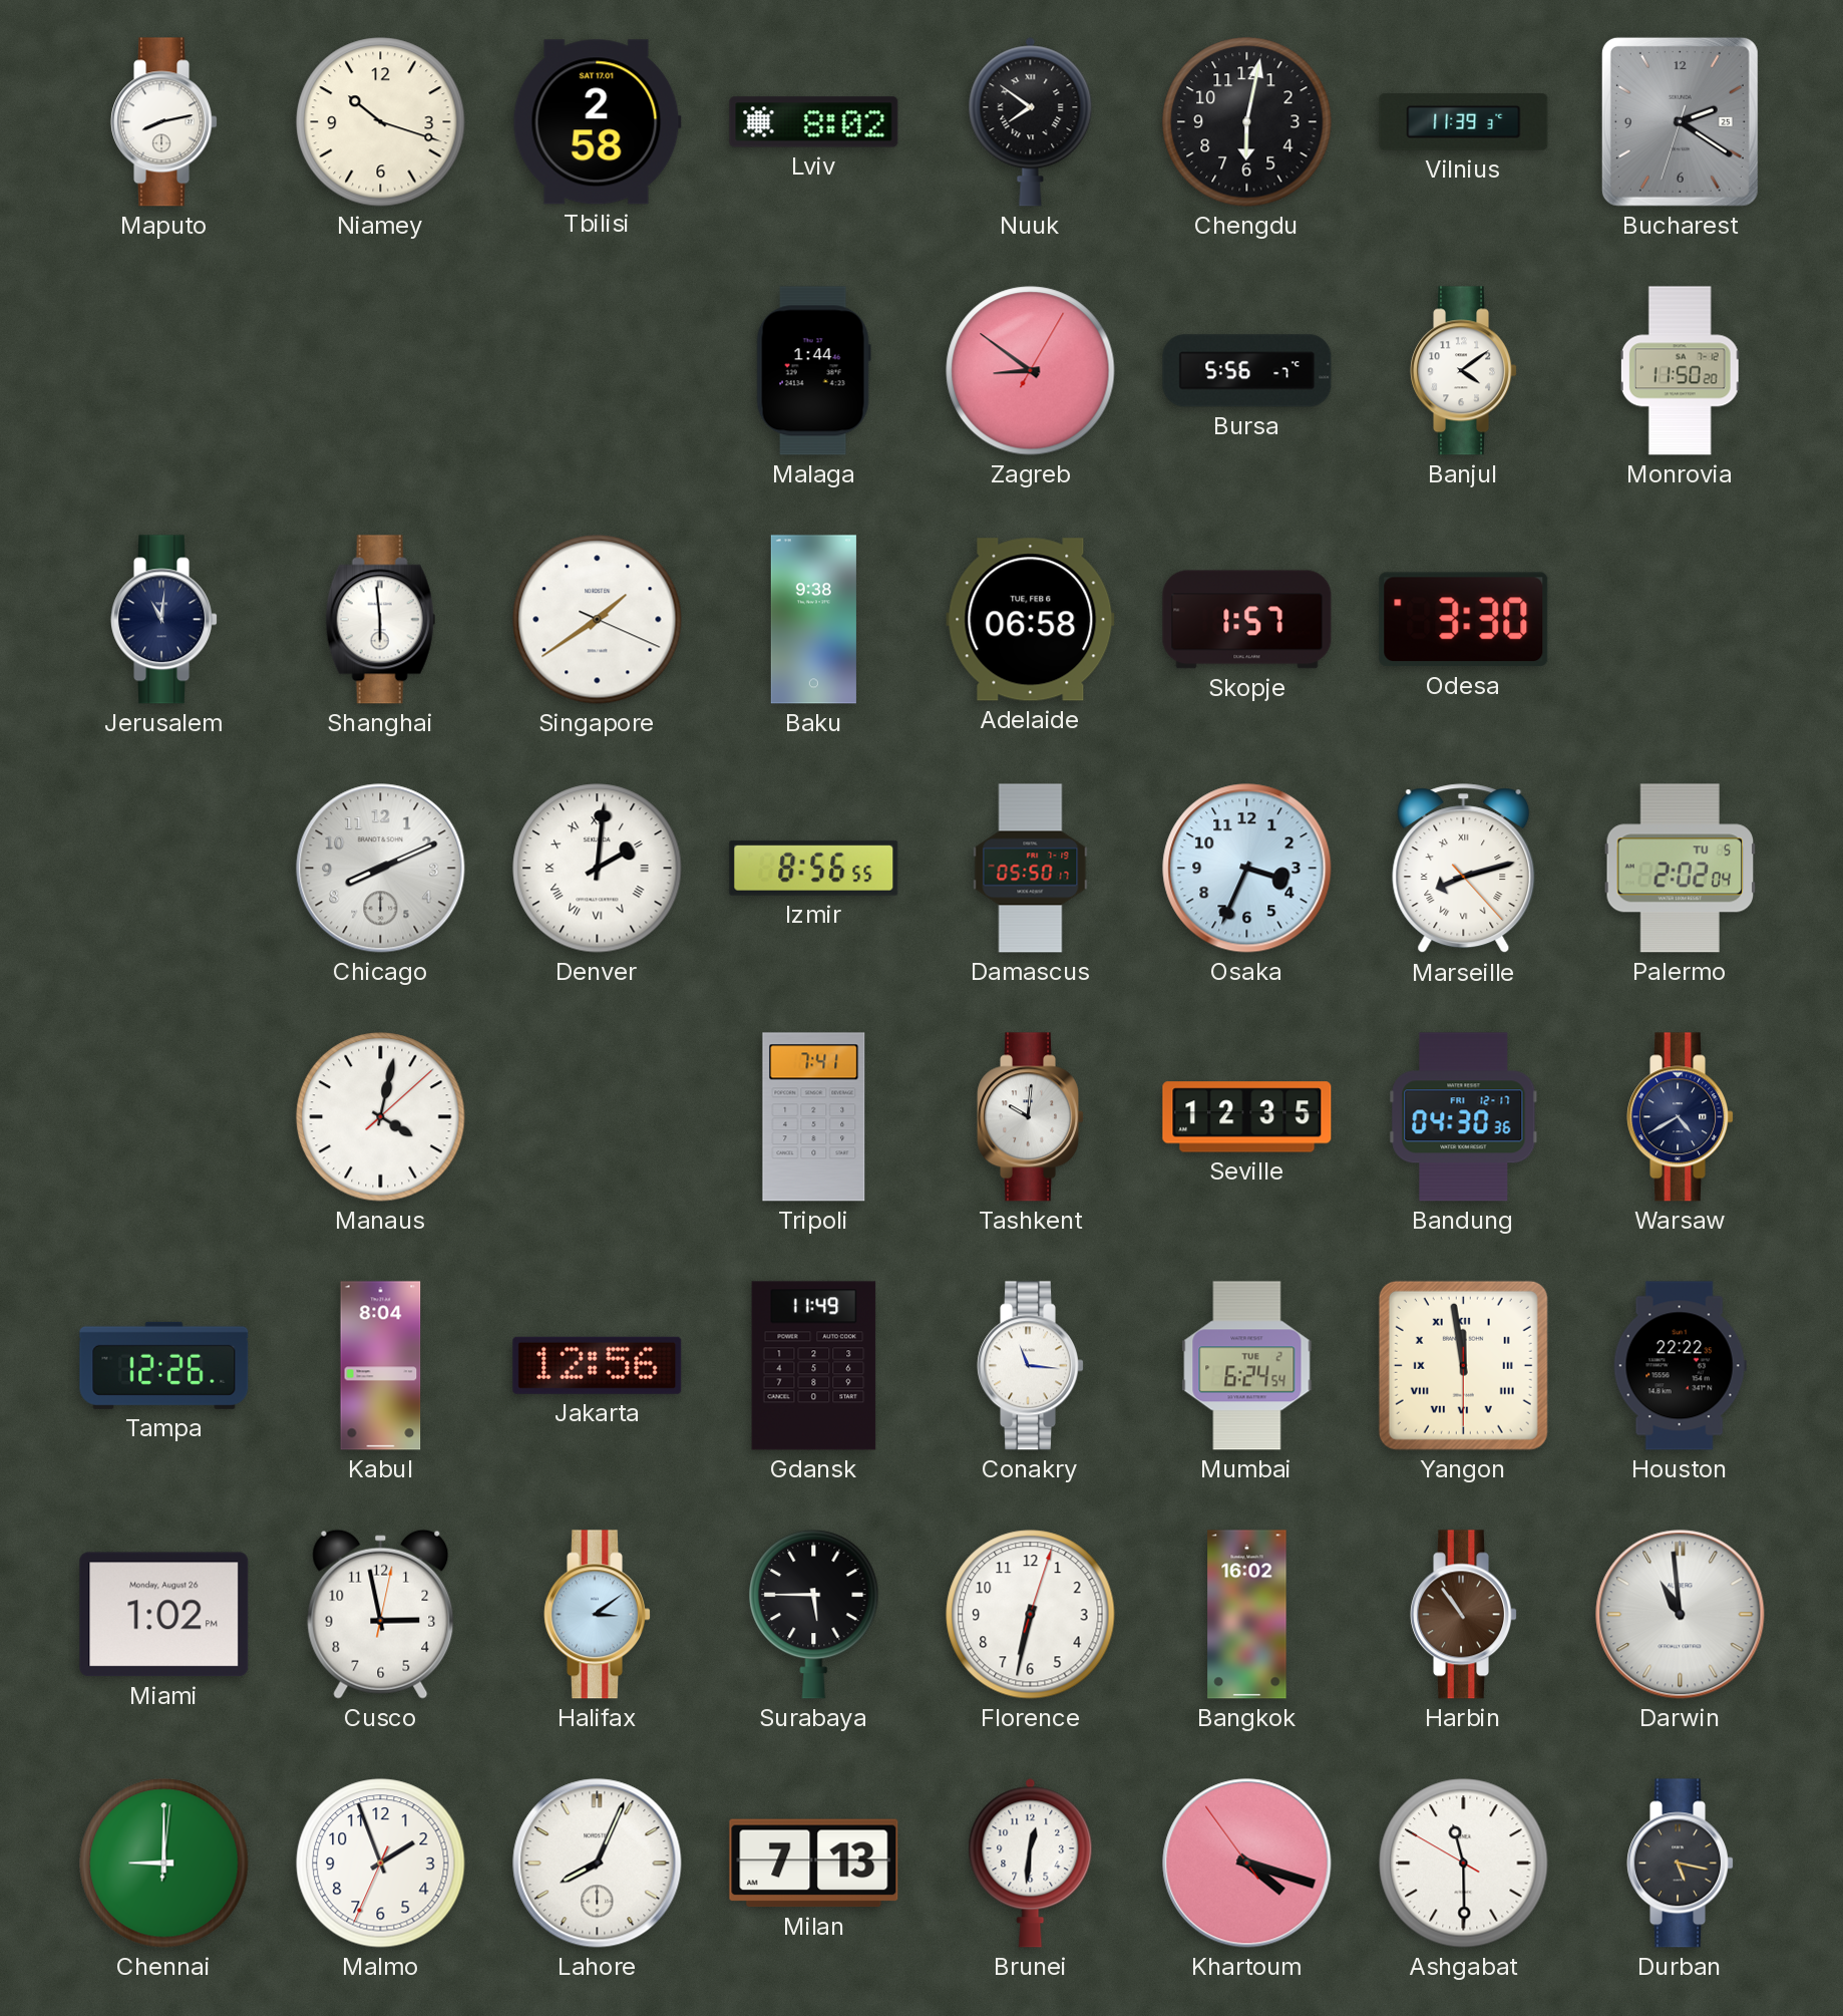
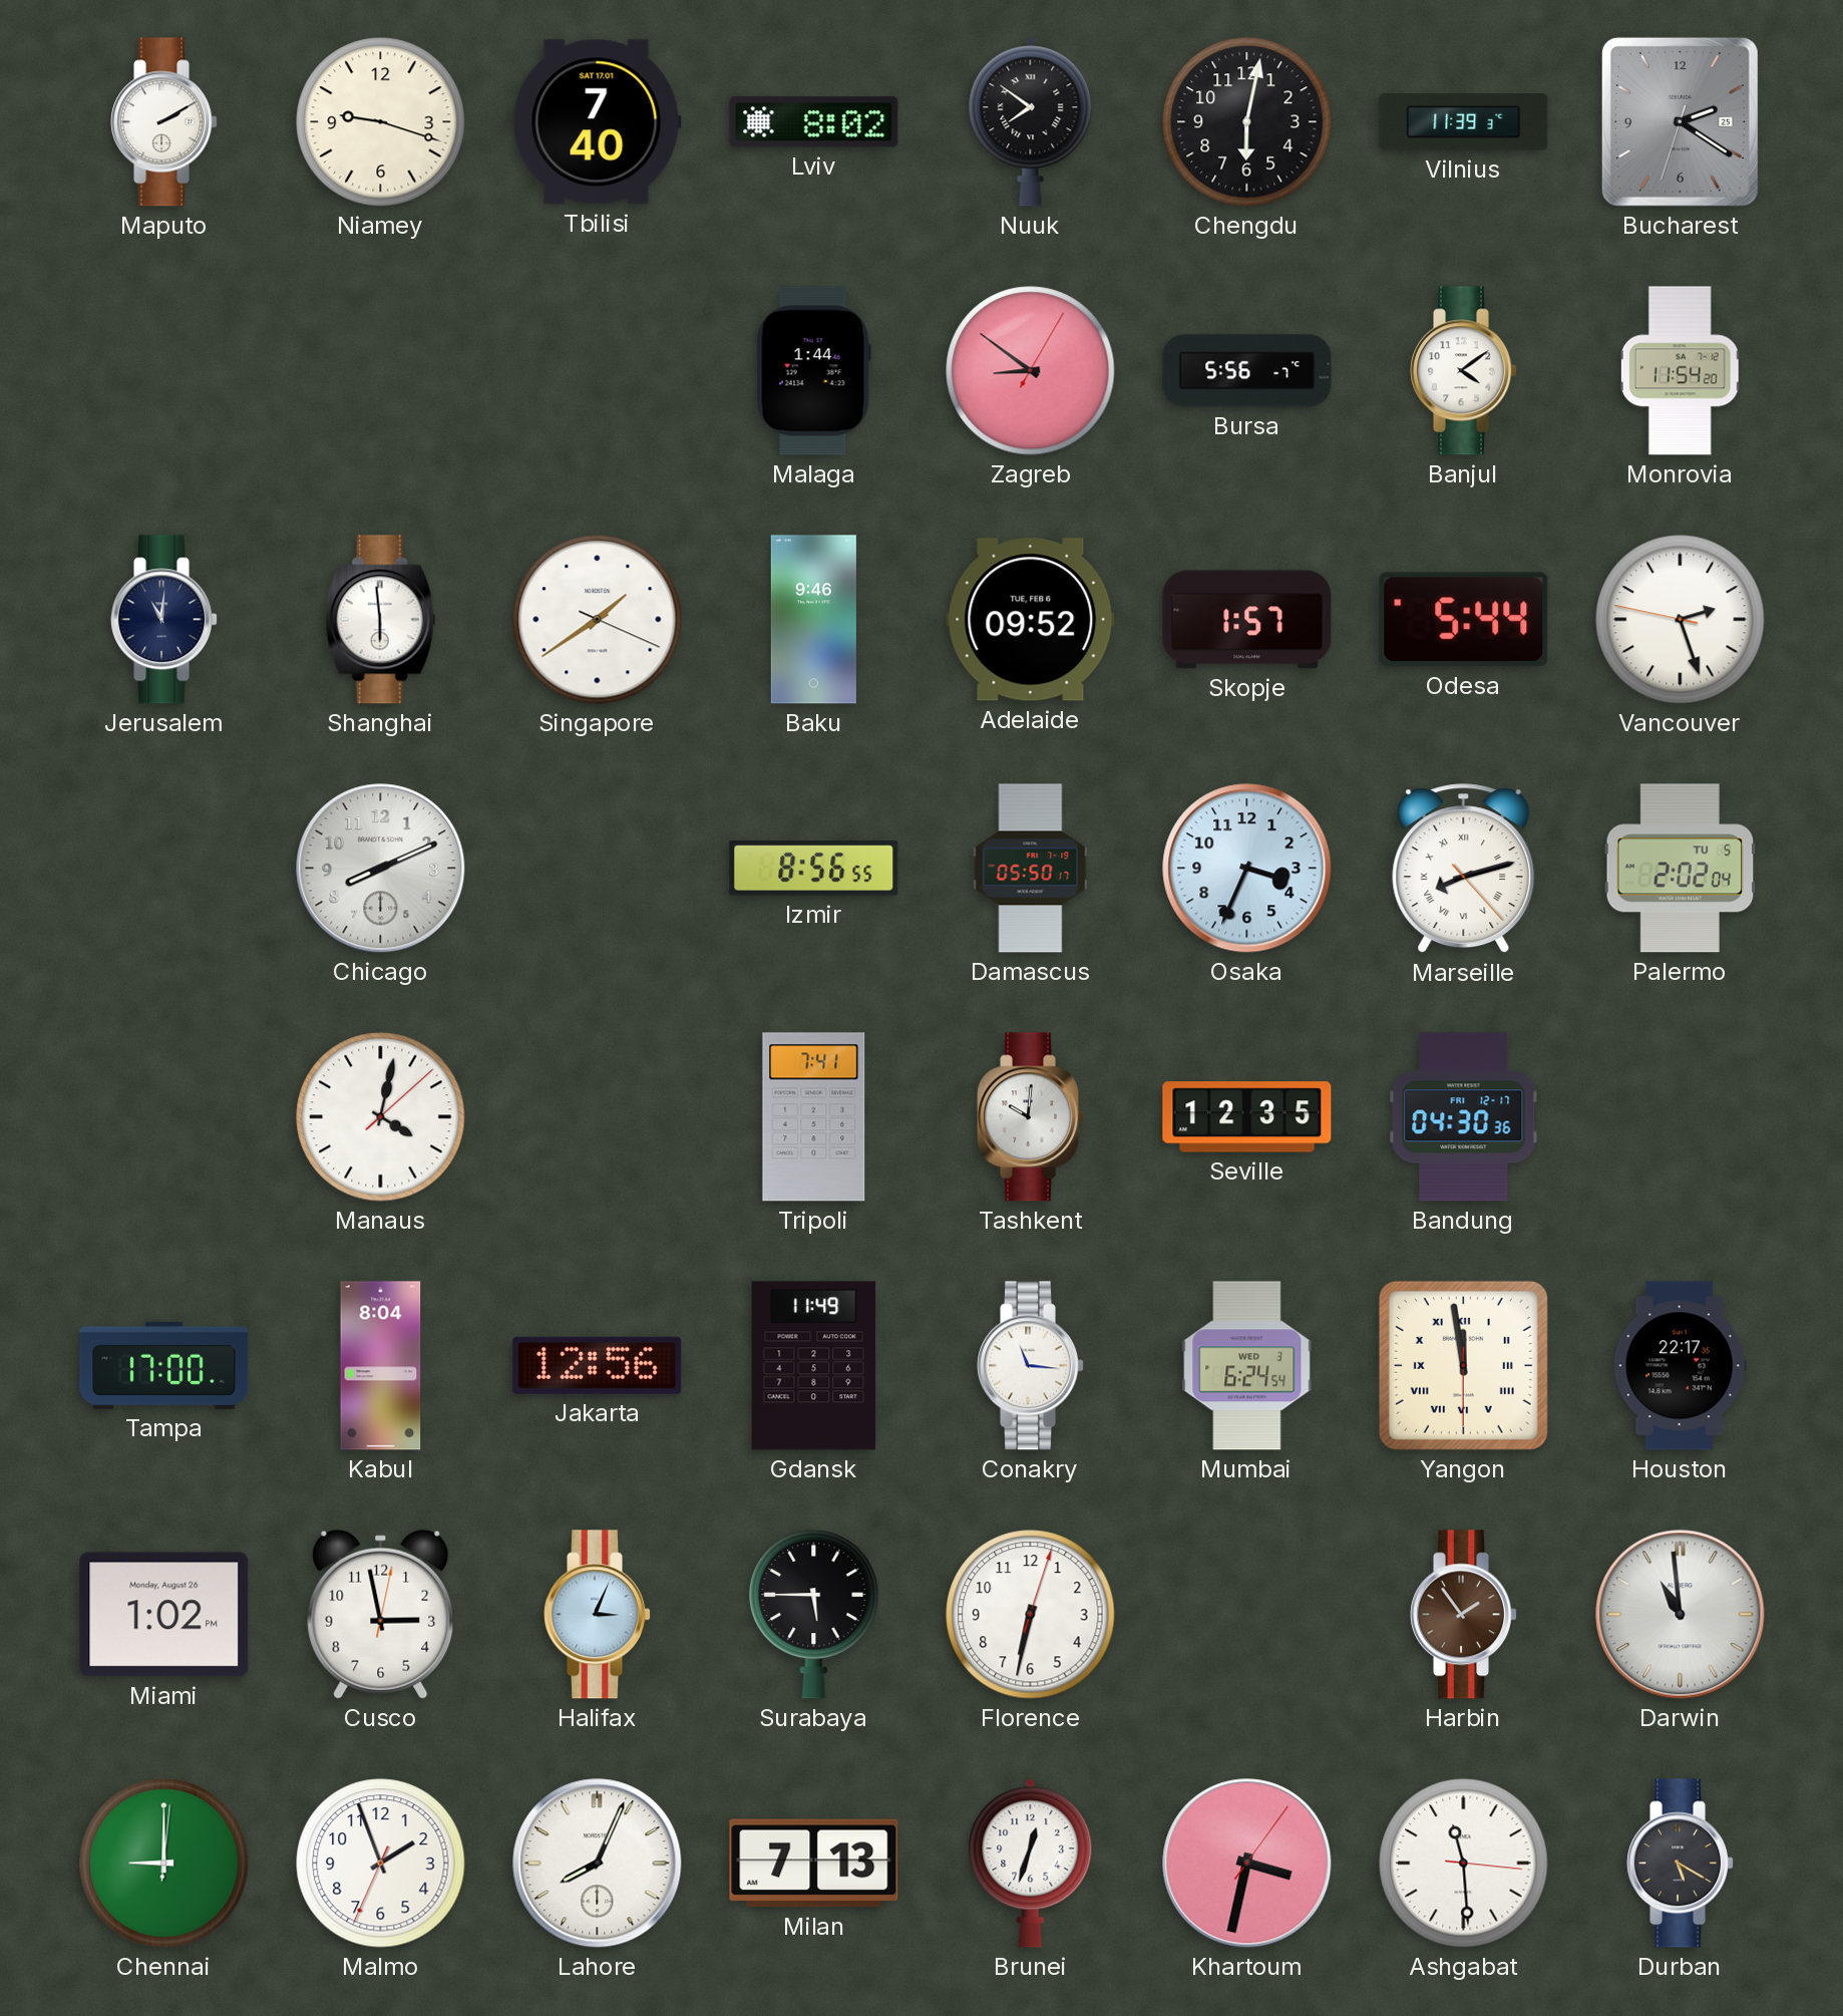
Maputo: 8:13 -> 2:10
Niamey: 10:18 -> 9:18
Tbilisi: 2:58 -> 7:40
Monrovia: 11:50 -> 11:54
Baku: 9:38 -> 9:46
Adelaide: 06:58 -> 09:52
Odesa: 3:30 -> 5:44
Vancouver: none -> 2:26
Denver: 2:01 -> none
Warsaw: 4:40 -> none
Tampa: 12:26 -> 17:00
Mumbai date: TUE 2 -> WED 3
Houston: 22:22 -> 22:17
Halifax: 3:09 -> 3:04
Bangkok: 16:02 -> none
Harbin: 10:54 -> 1:54
Brunei: 12:31 -> 12:33
Khartoum: 4:17 -> 3:32
Ashgabat: 11:29:50 -> 11:29:16
Durban: 5:17 -> 5:20
